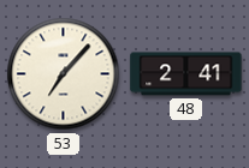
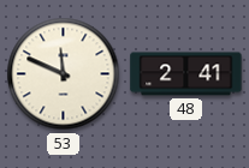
53: 7:07 -> 11:49
